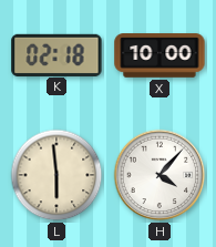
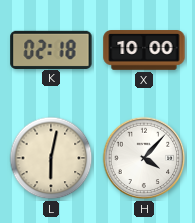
L: 5:59 -> 6:02
